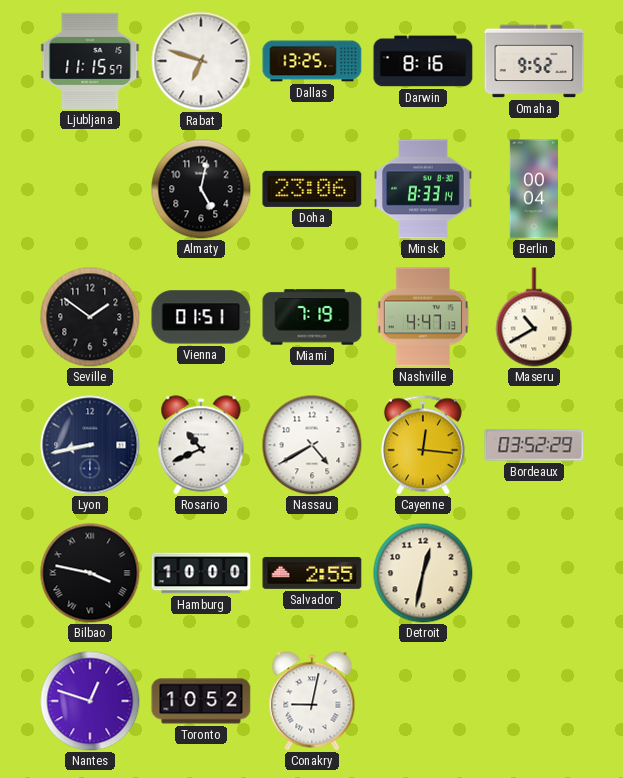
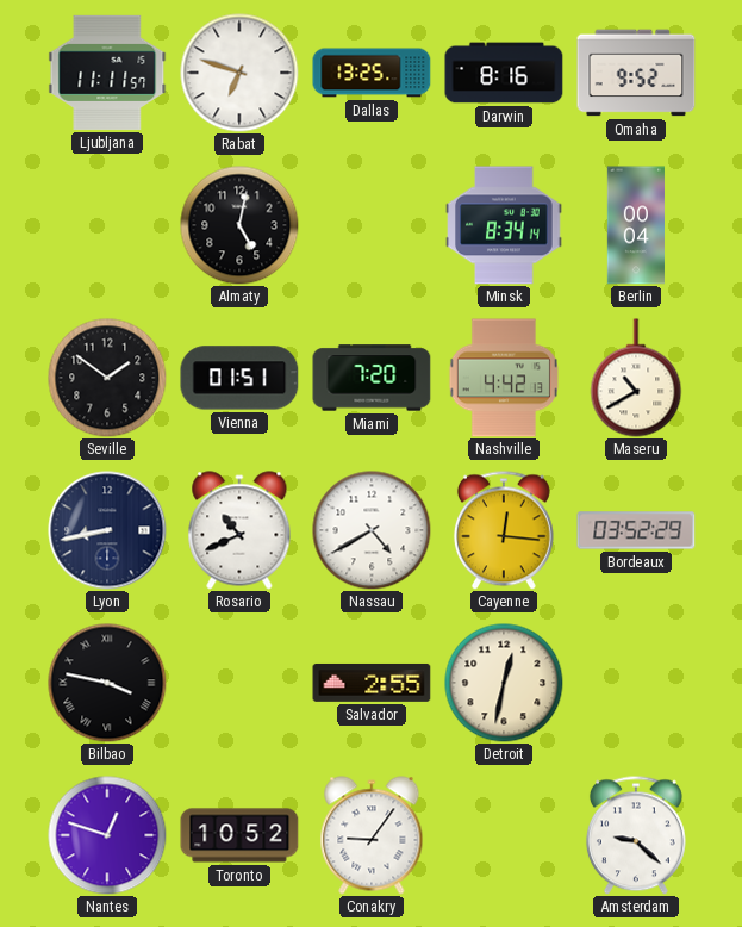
Ljubljana: 11:15 -> 11:11
Doha: 23:06 -> none
Minsk: 8:33 -> 8:34
Miami: 7:19 -> 7:20
Nashville: 4:47 -> 4:42
Hamburg: 10:00 -> none
Conakry: 9:02 -> 9:06
Amsterdam: none -> 9:22
